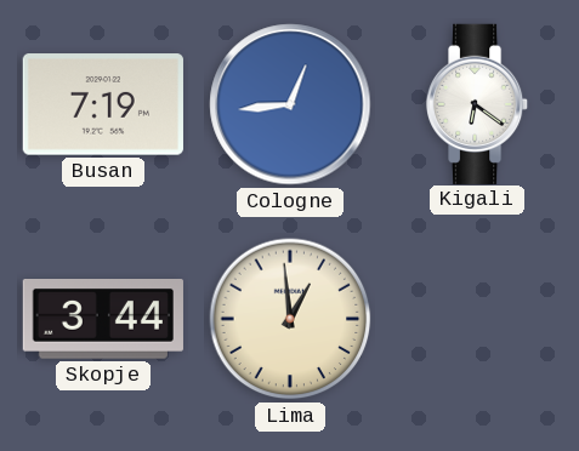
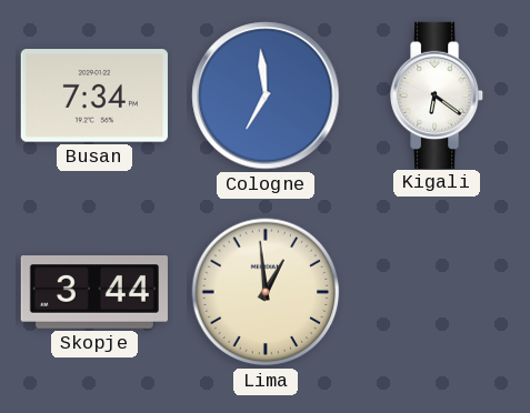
Busan: 7:19 -> 7:34
Cologne: 12:44 -> 6:59
